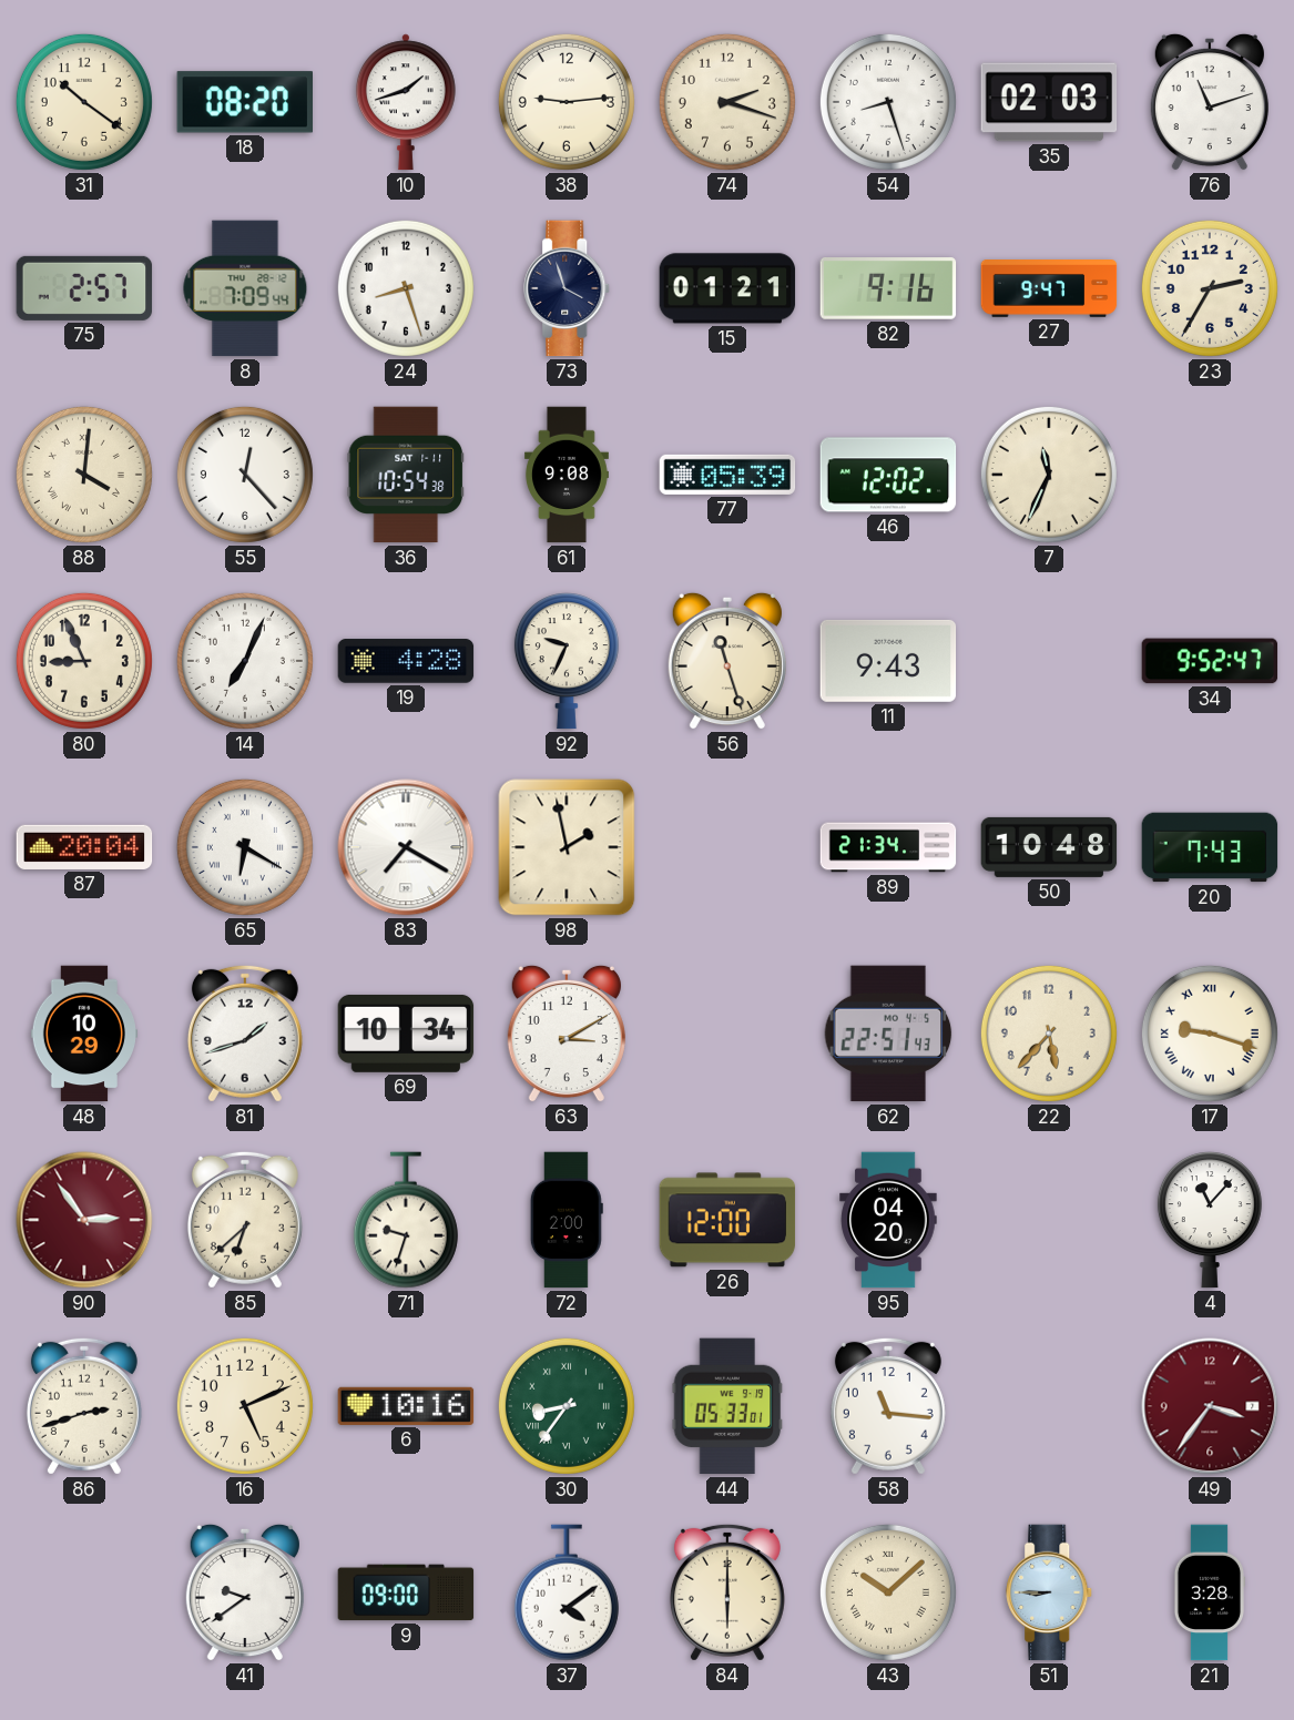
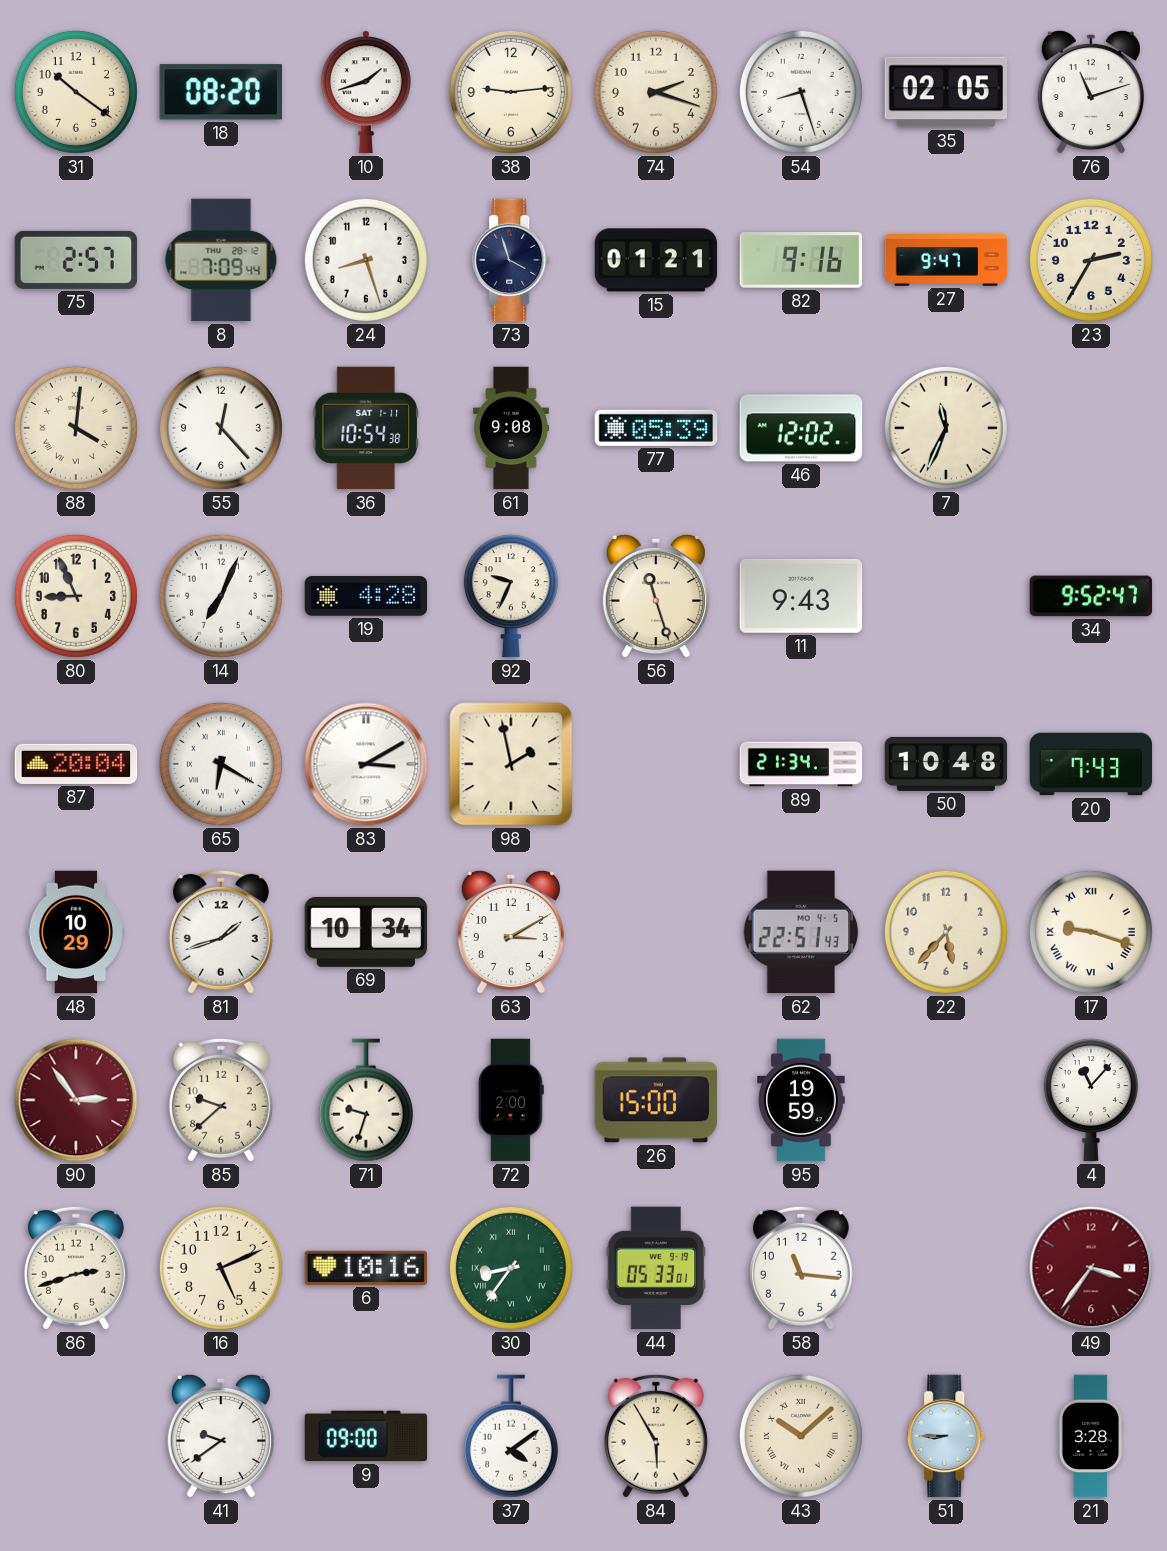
35: 02:03 -> 02:05
83: 7:20 -> 3:10
85: 6:38 -> 9:38
26: 12:00 -> 15:00
95: 04:20 -> 19:59
84: 6:00 -> 5:55
